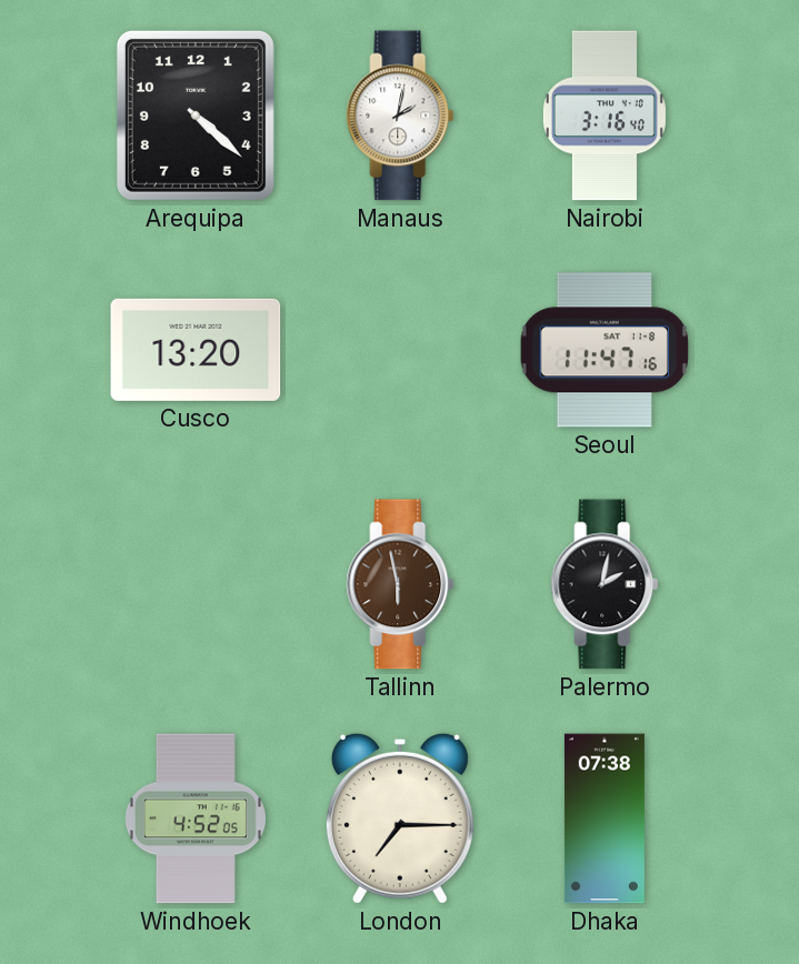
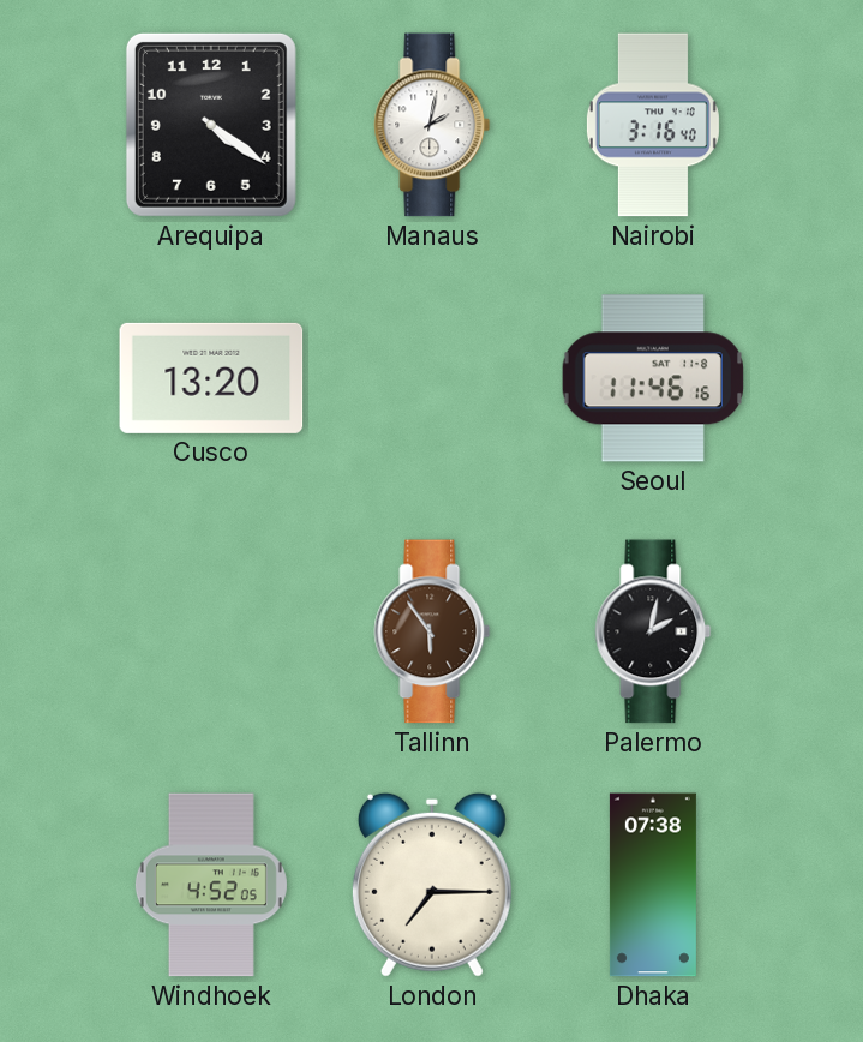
Arequipa: 4:22 -> 4:21
Seoul: 11:47 -> 11:46
Tallinn: 5:58 -> 5:54
